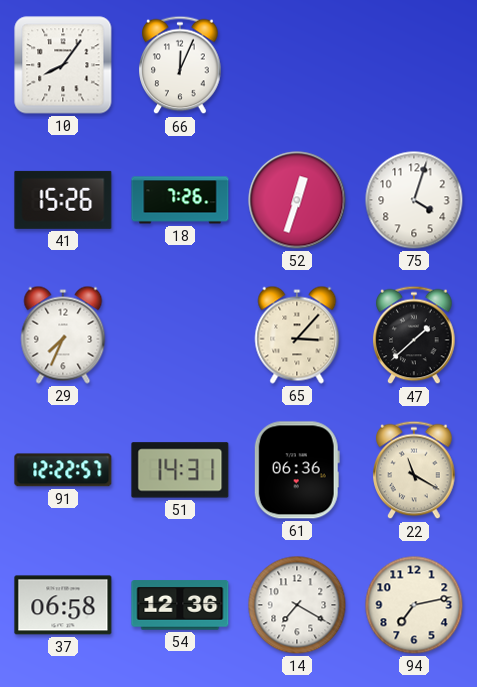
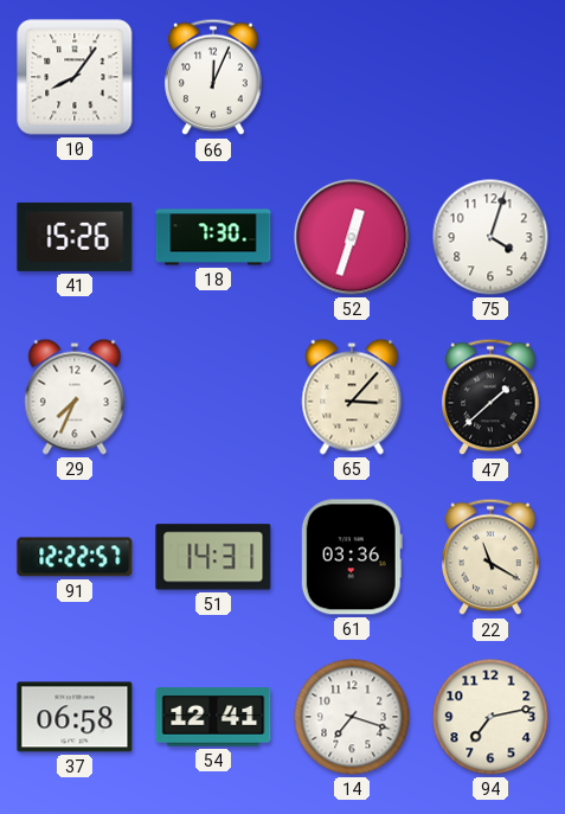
18: 7:26 -> 7:30
61: 06:36 -> 03:36
54: 12:36 -> 12:41
14: 7:20 -> 7:18
